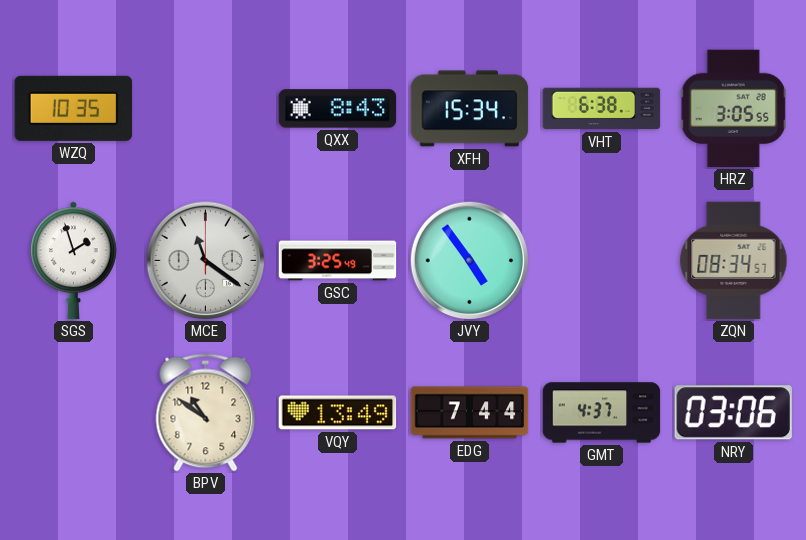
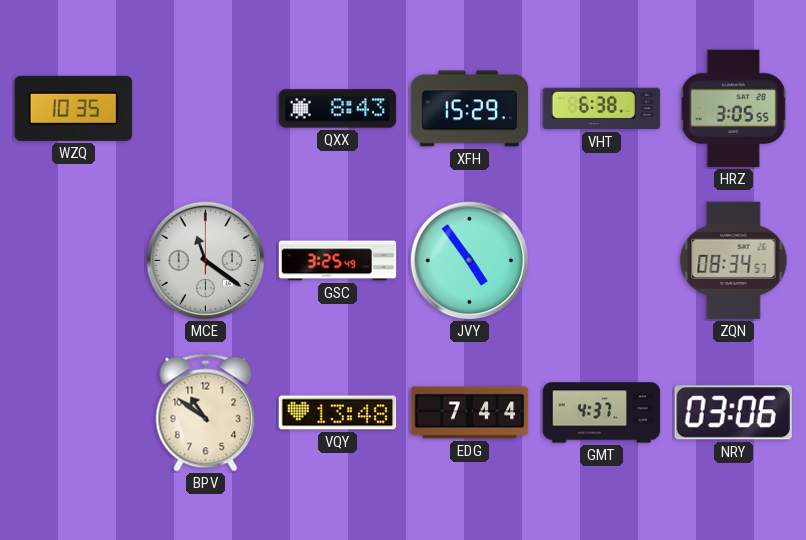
XFH: 15:34 -> 15:29
SGS: 1:57 -> none
VQY: 13:49 -> 13:48
